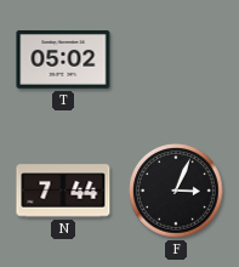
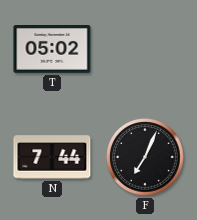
F: 3:04 -> 7:04
